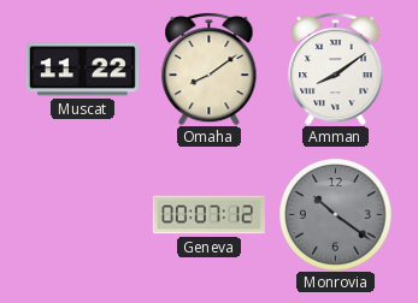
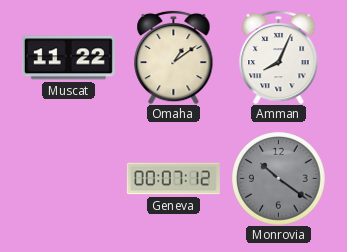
Omaha: 8:09 -> 1:09
Amman: 8:09 -> 8:04
